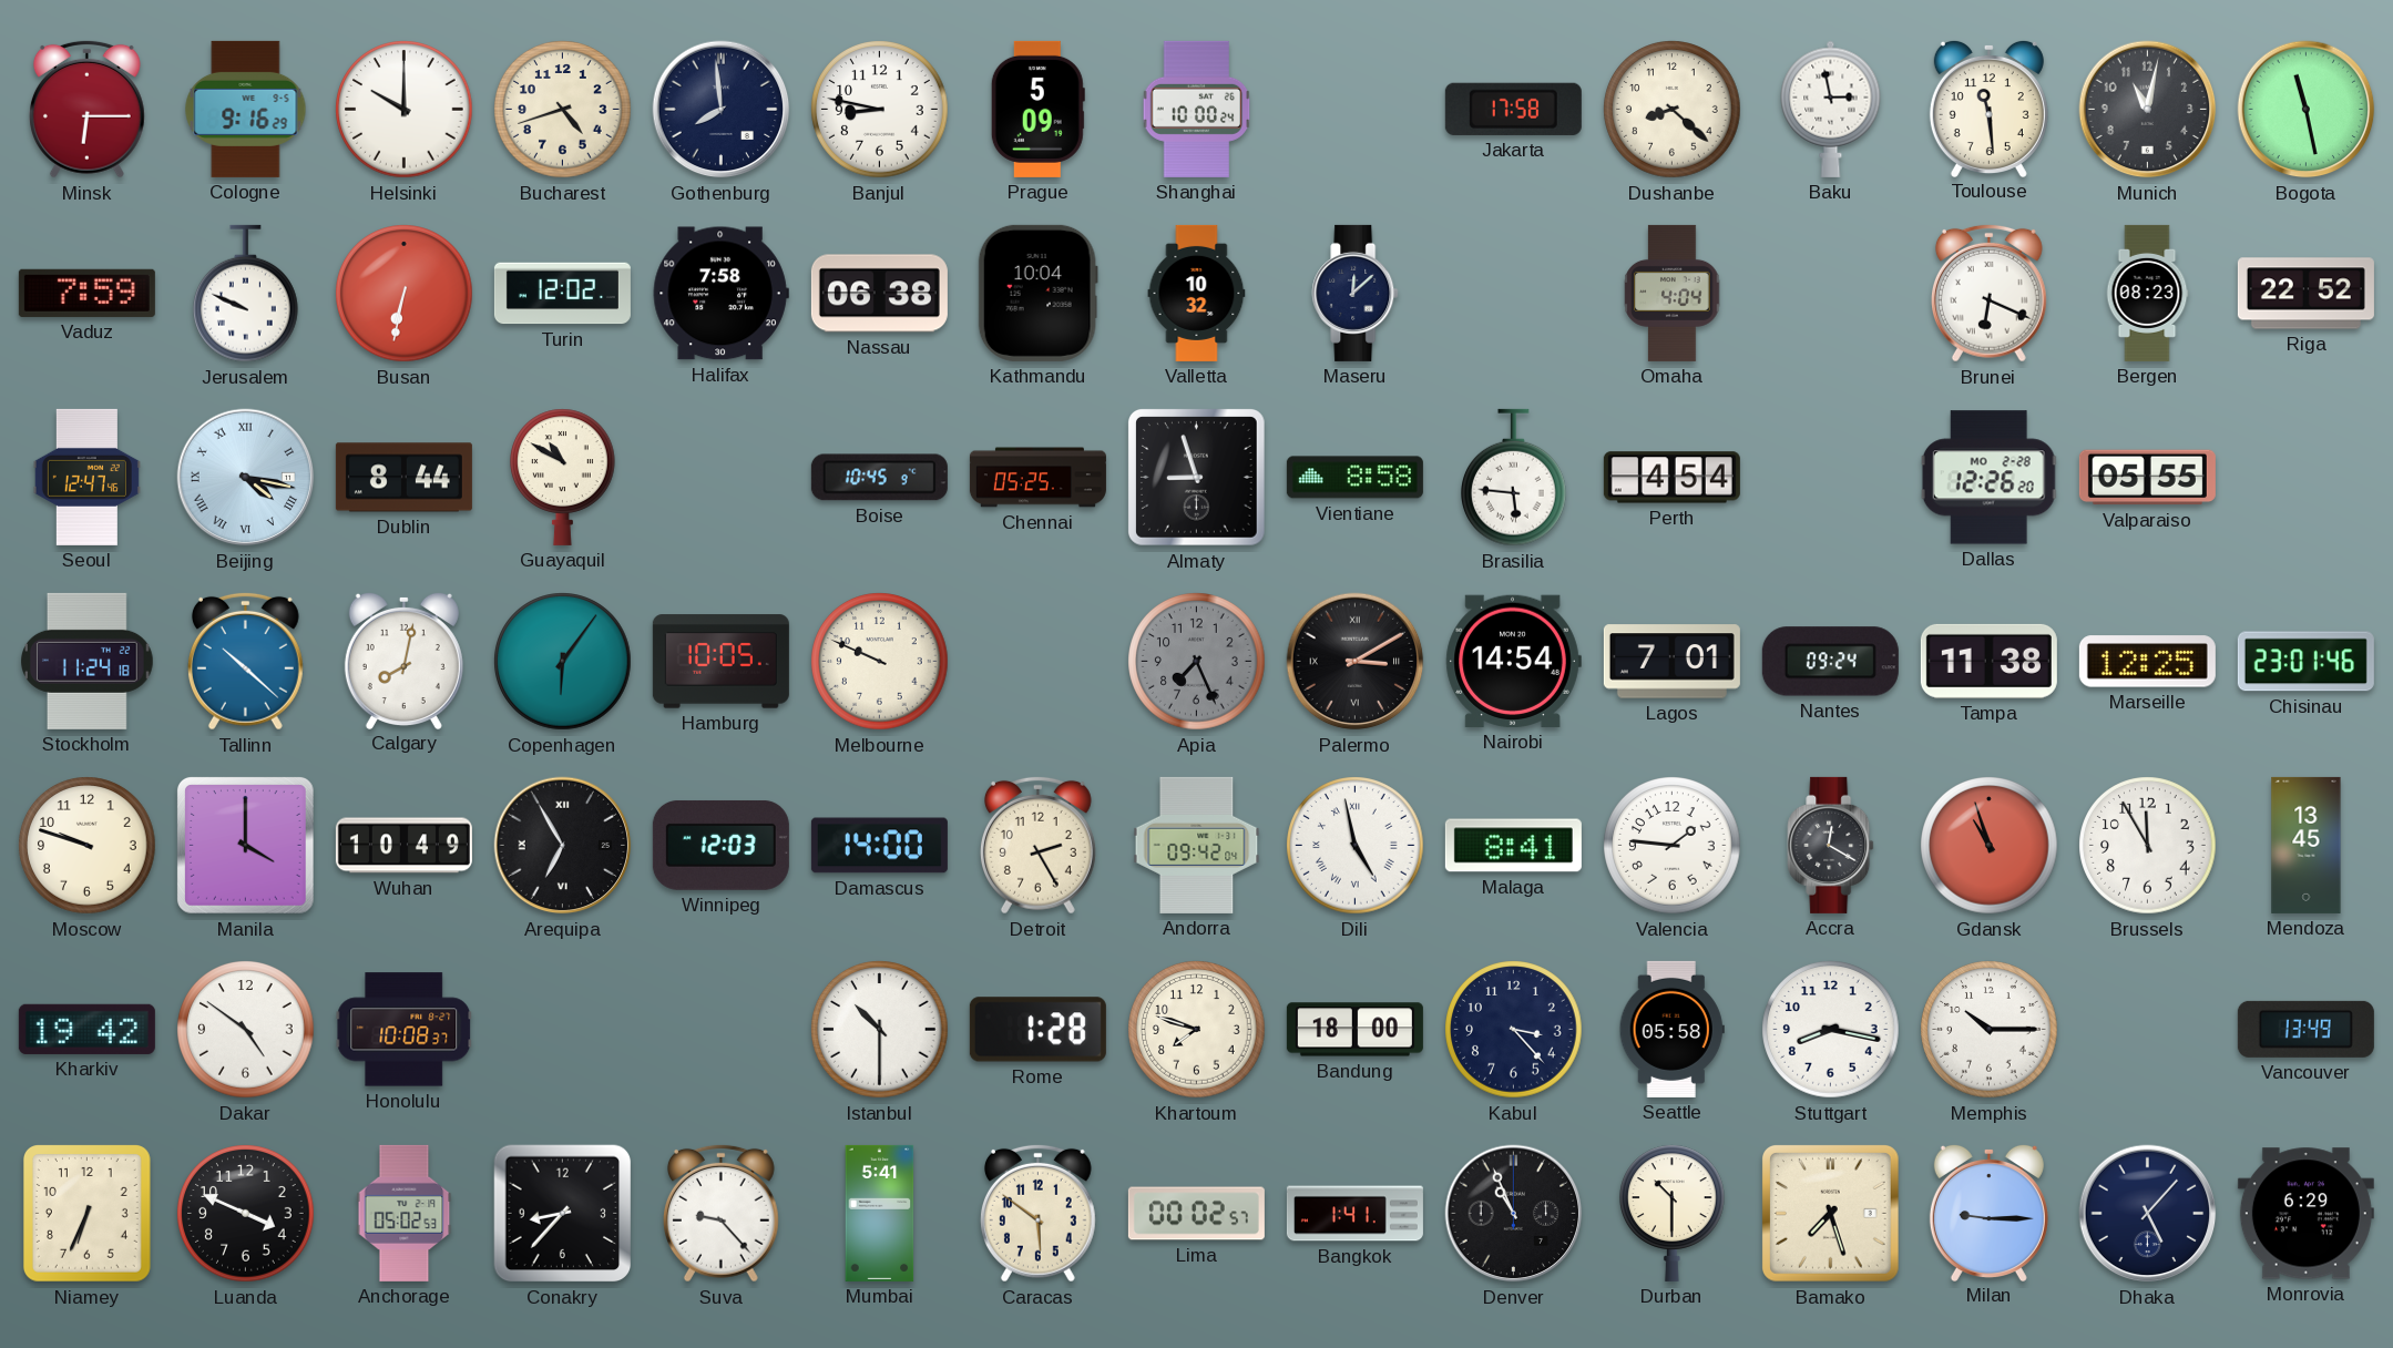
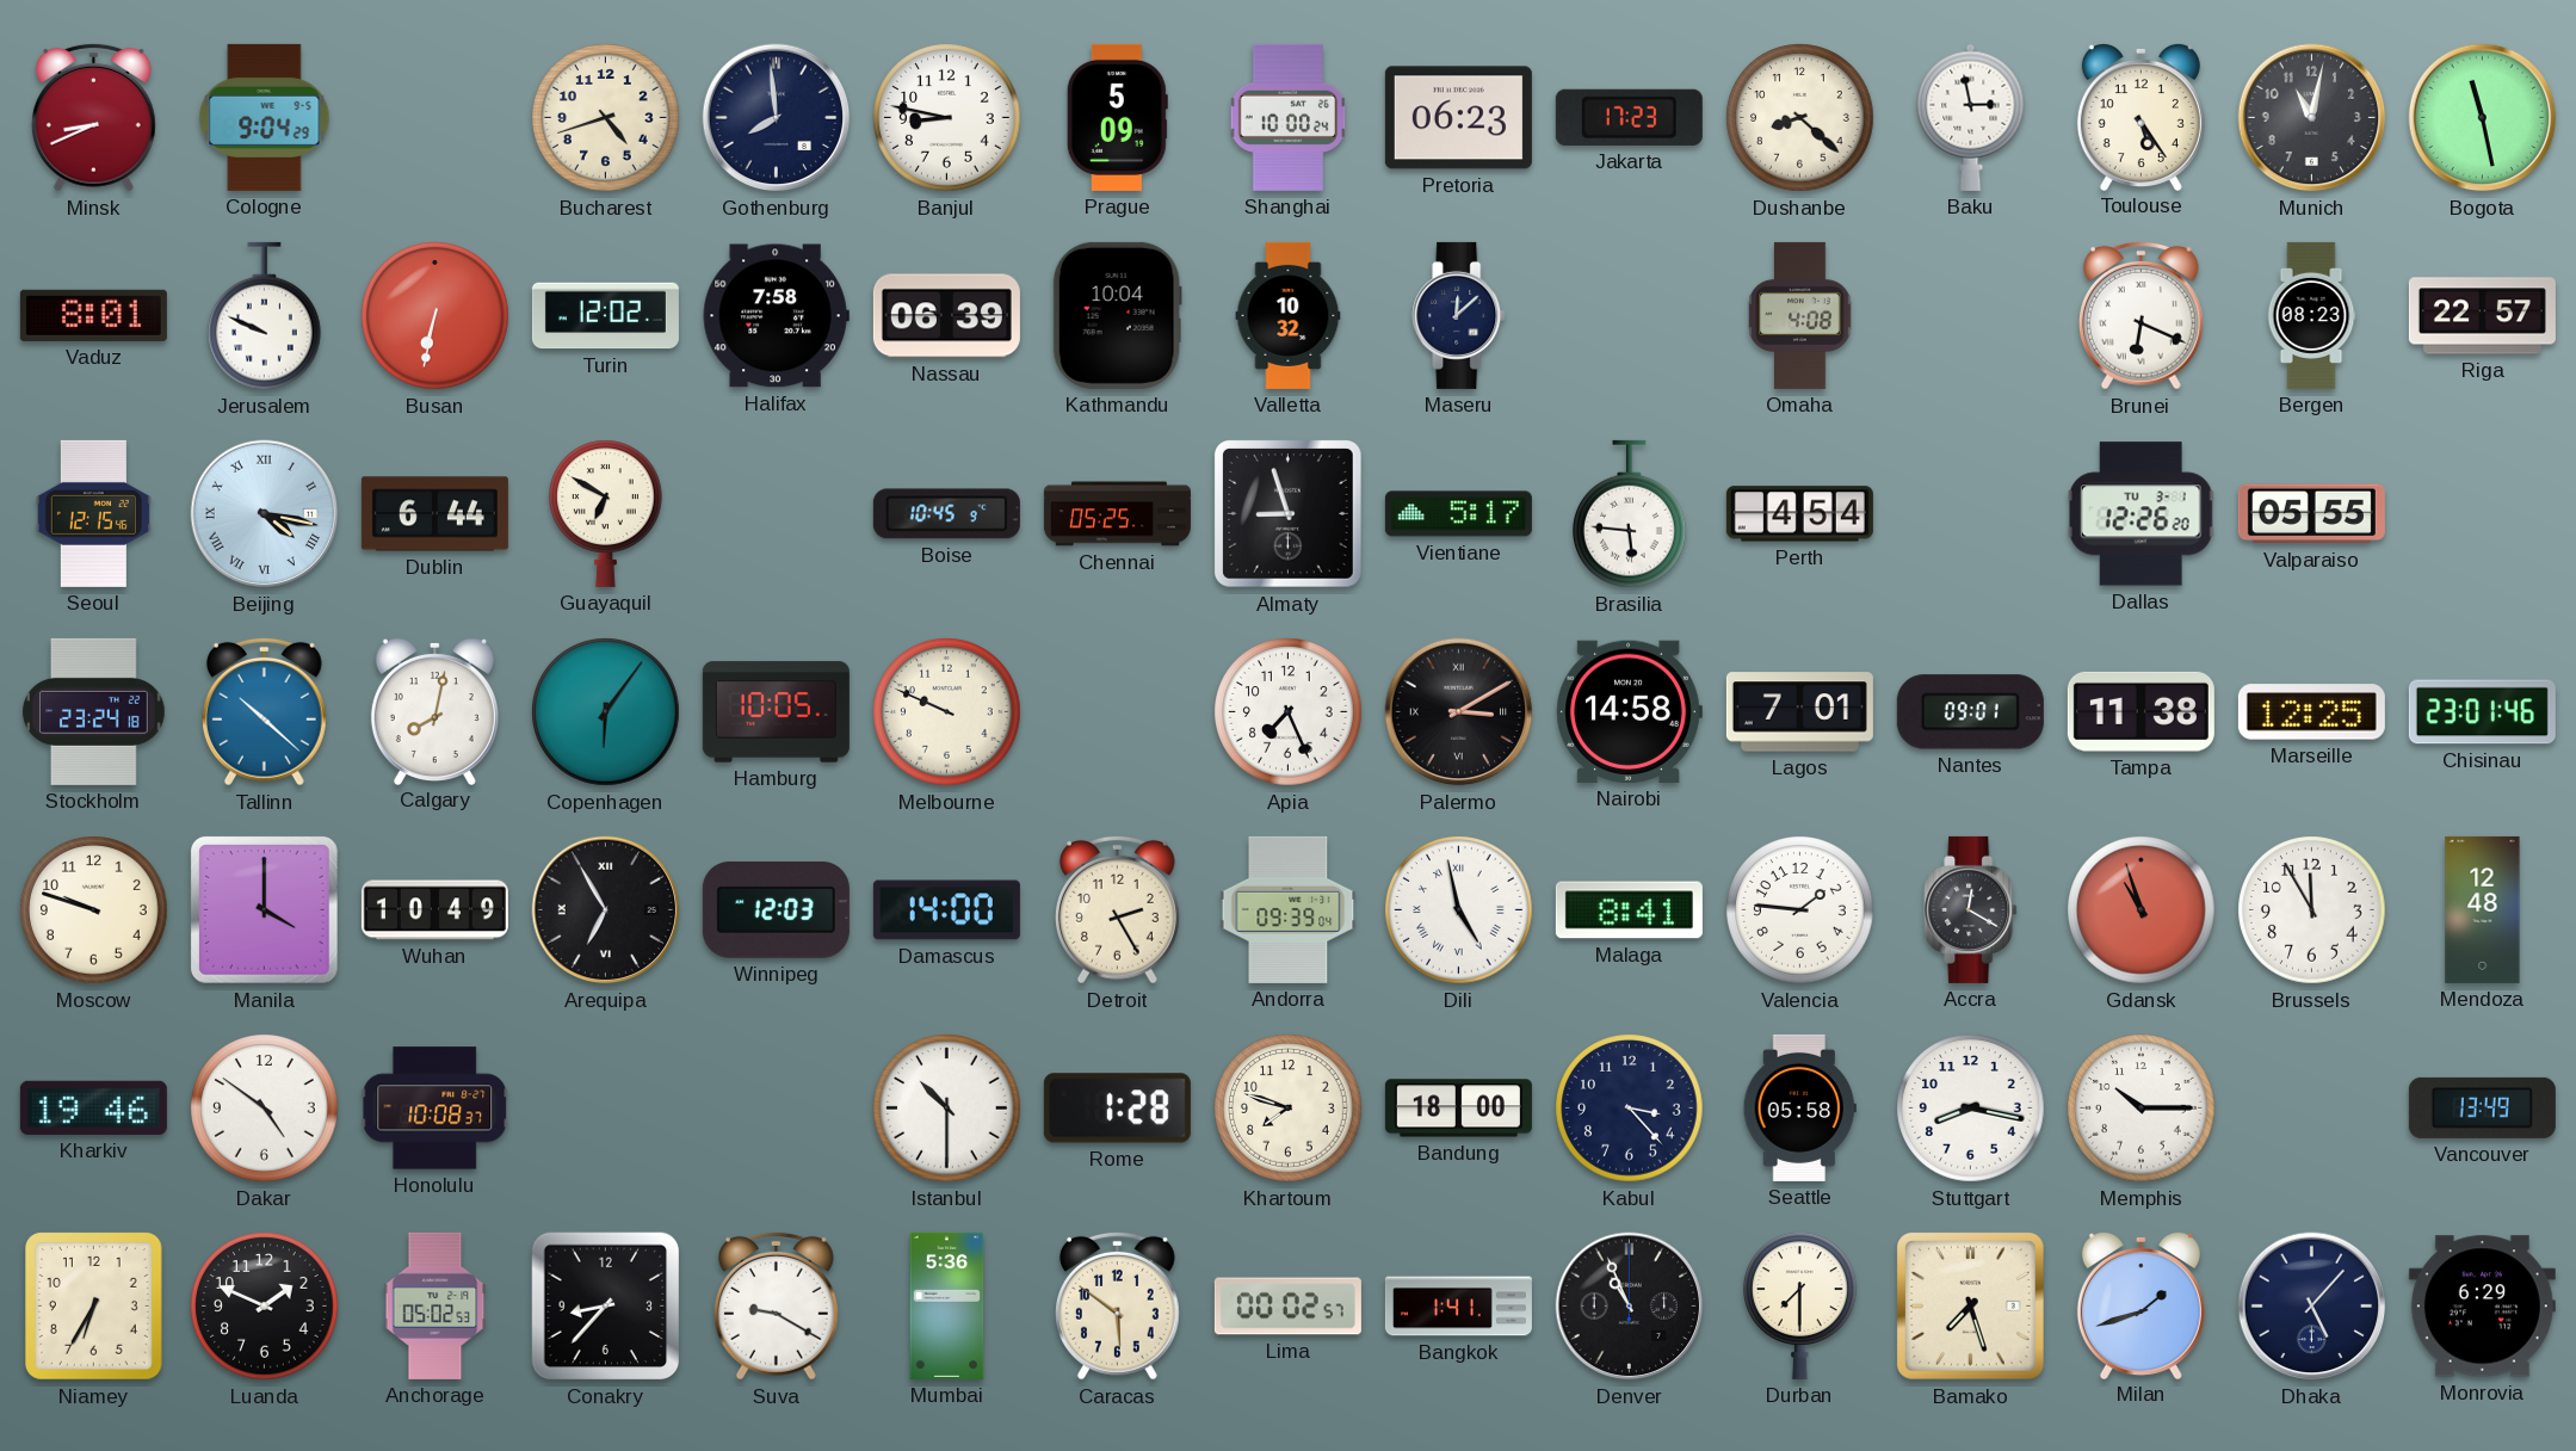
Minsk: 6:15 -> 8:41
Cologne: 9:16 -> 9:04
Helsinki: 10:00 -> none
Pretoria: none -> 06:23
Jakarta: 17:58 -> 17:23
Toulouse: 11:29 -> 5:24
Vaduz: 7:59 -> 8:01
Nassau: 06:38 -> 06:39
Omaha: 4:04 -> 4:08
Riga: 22:52 -> 22:57
Seoul: 12:47 -> 12:15
Dublin: 8:44 -> 6:44
Guayaquil: 10:50 -> 6:50
Vientiane: 8:58 -> 5:17
Dallas date: MO 2-28 -> TU 3-1
Stockholm: 11:24 -> 23:24
Apia dial: grey -> white
Nairobi: 14:54 -> 14:58
Nantes: 09:24 -> 09:01
Andorra: 09:42 -> 09:39
Mendoza: 13:45 -> 12:48
Kharkiv: 19:42 -> 19:46
Niamey: 6:34 -> 6:35
Luanda: 3:49 -> 1:49
Suva: 9:23 -> 9:20
Mumbai: 5:41 -> 5:36
Durban: 10:30 -> 7:30
Milan: 9:15 -> 1:42
